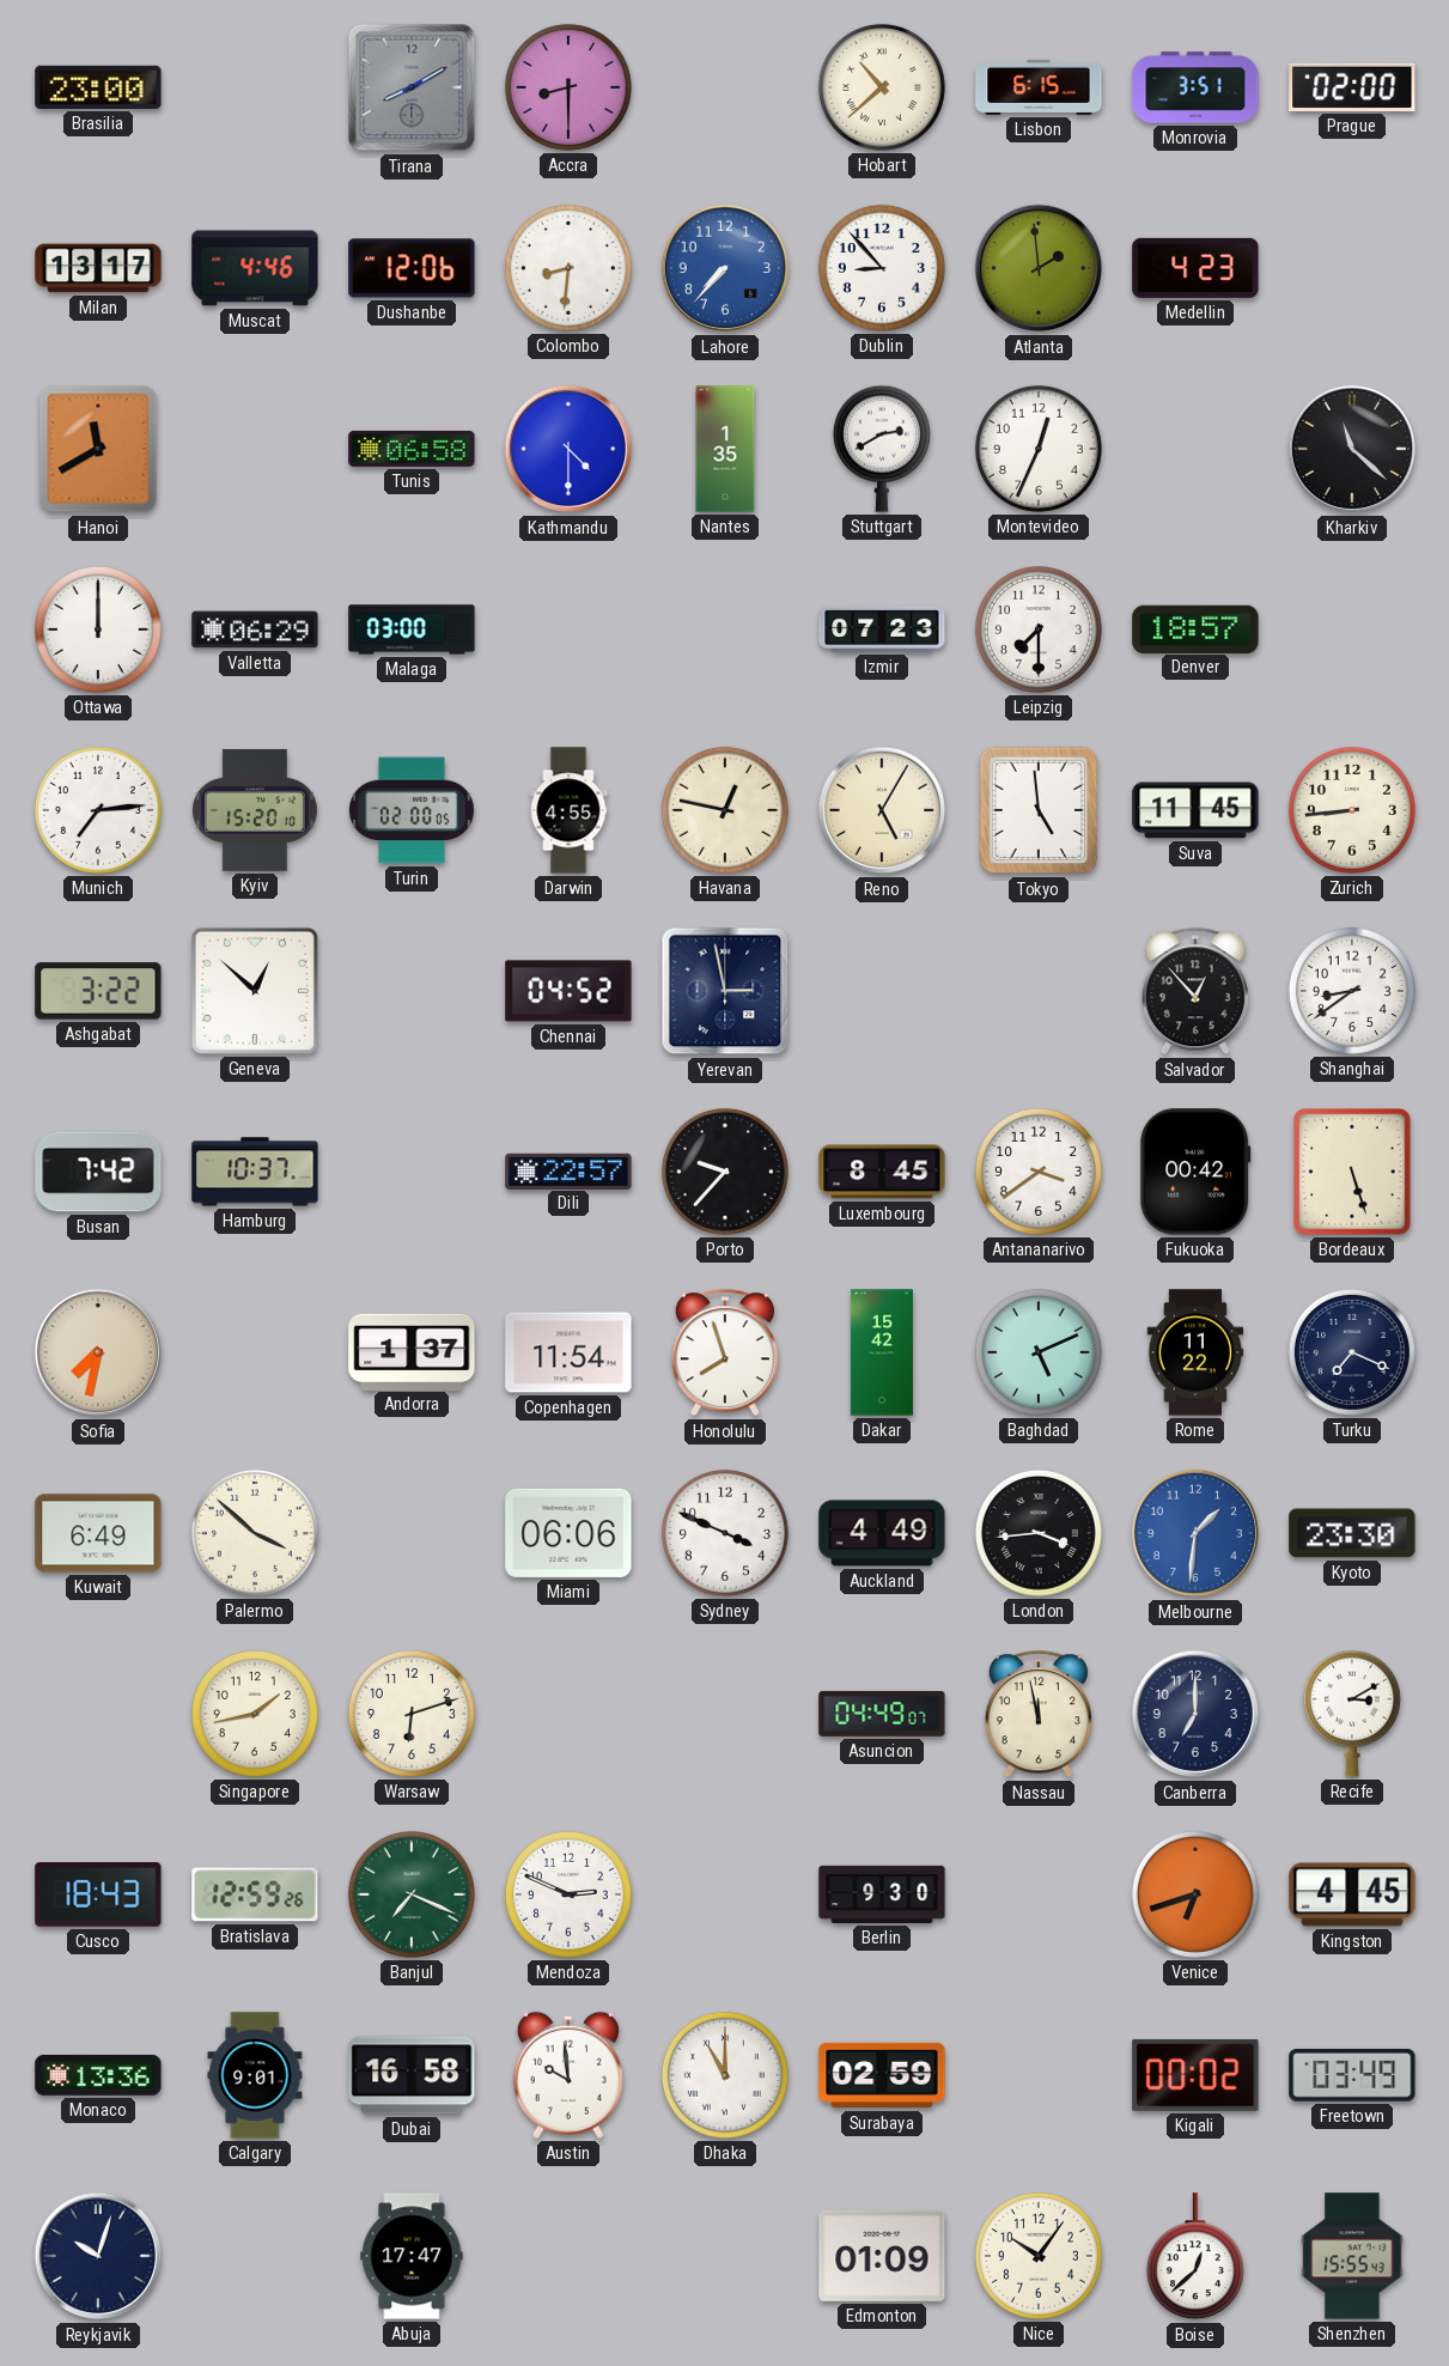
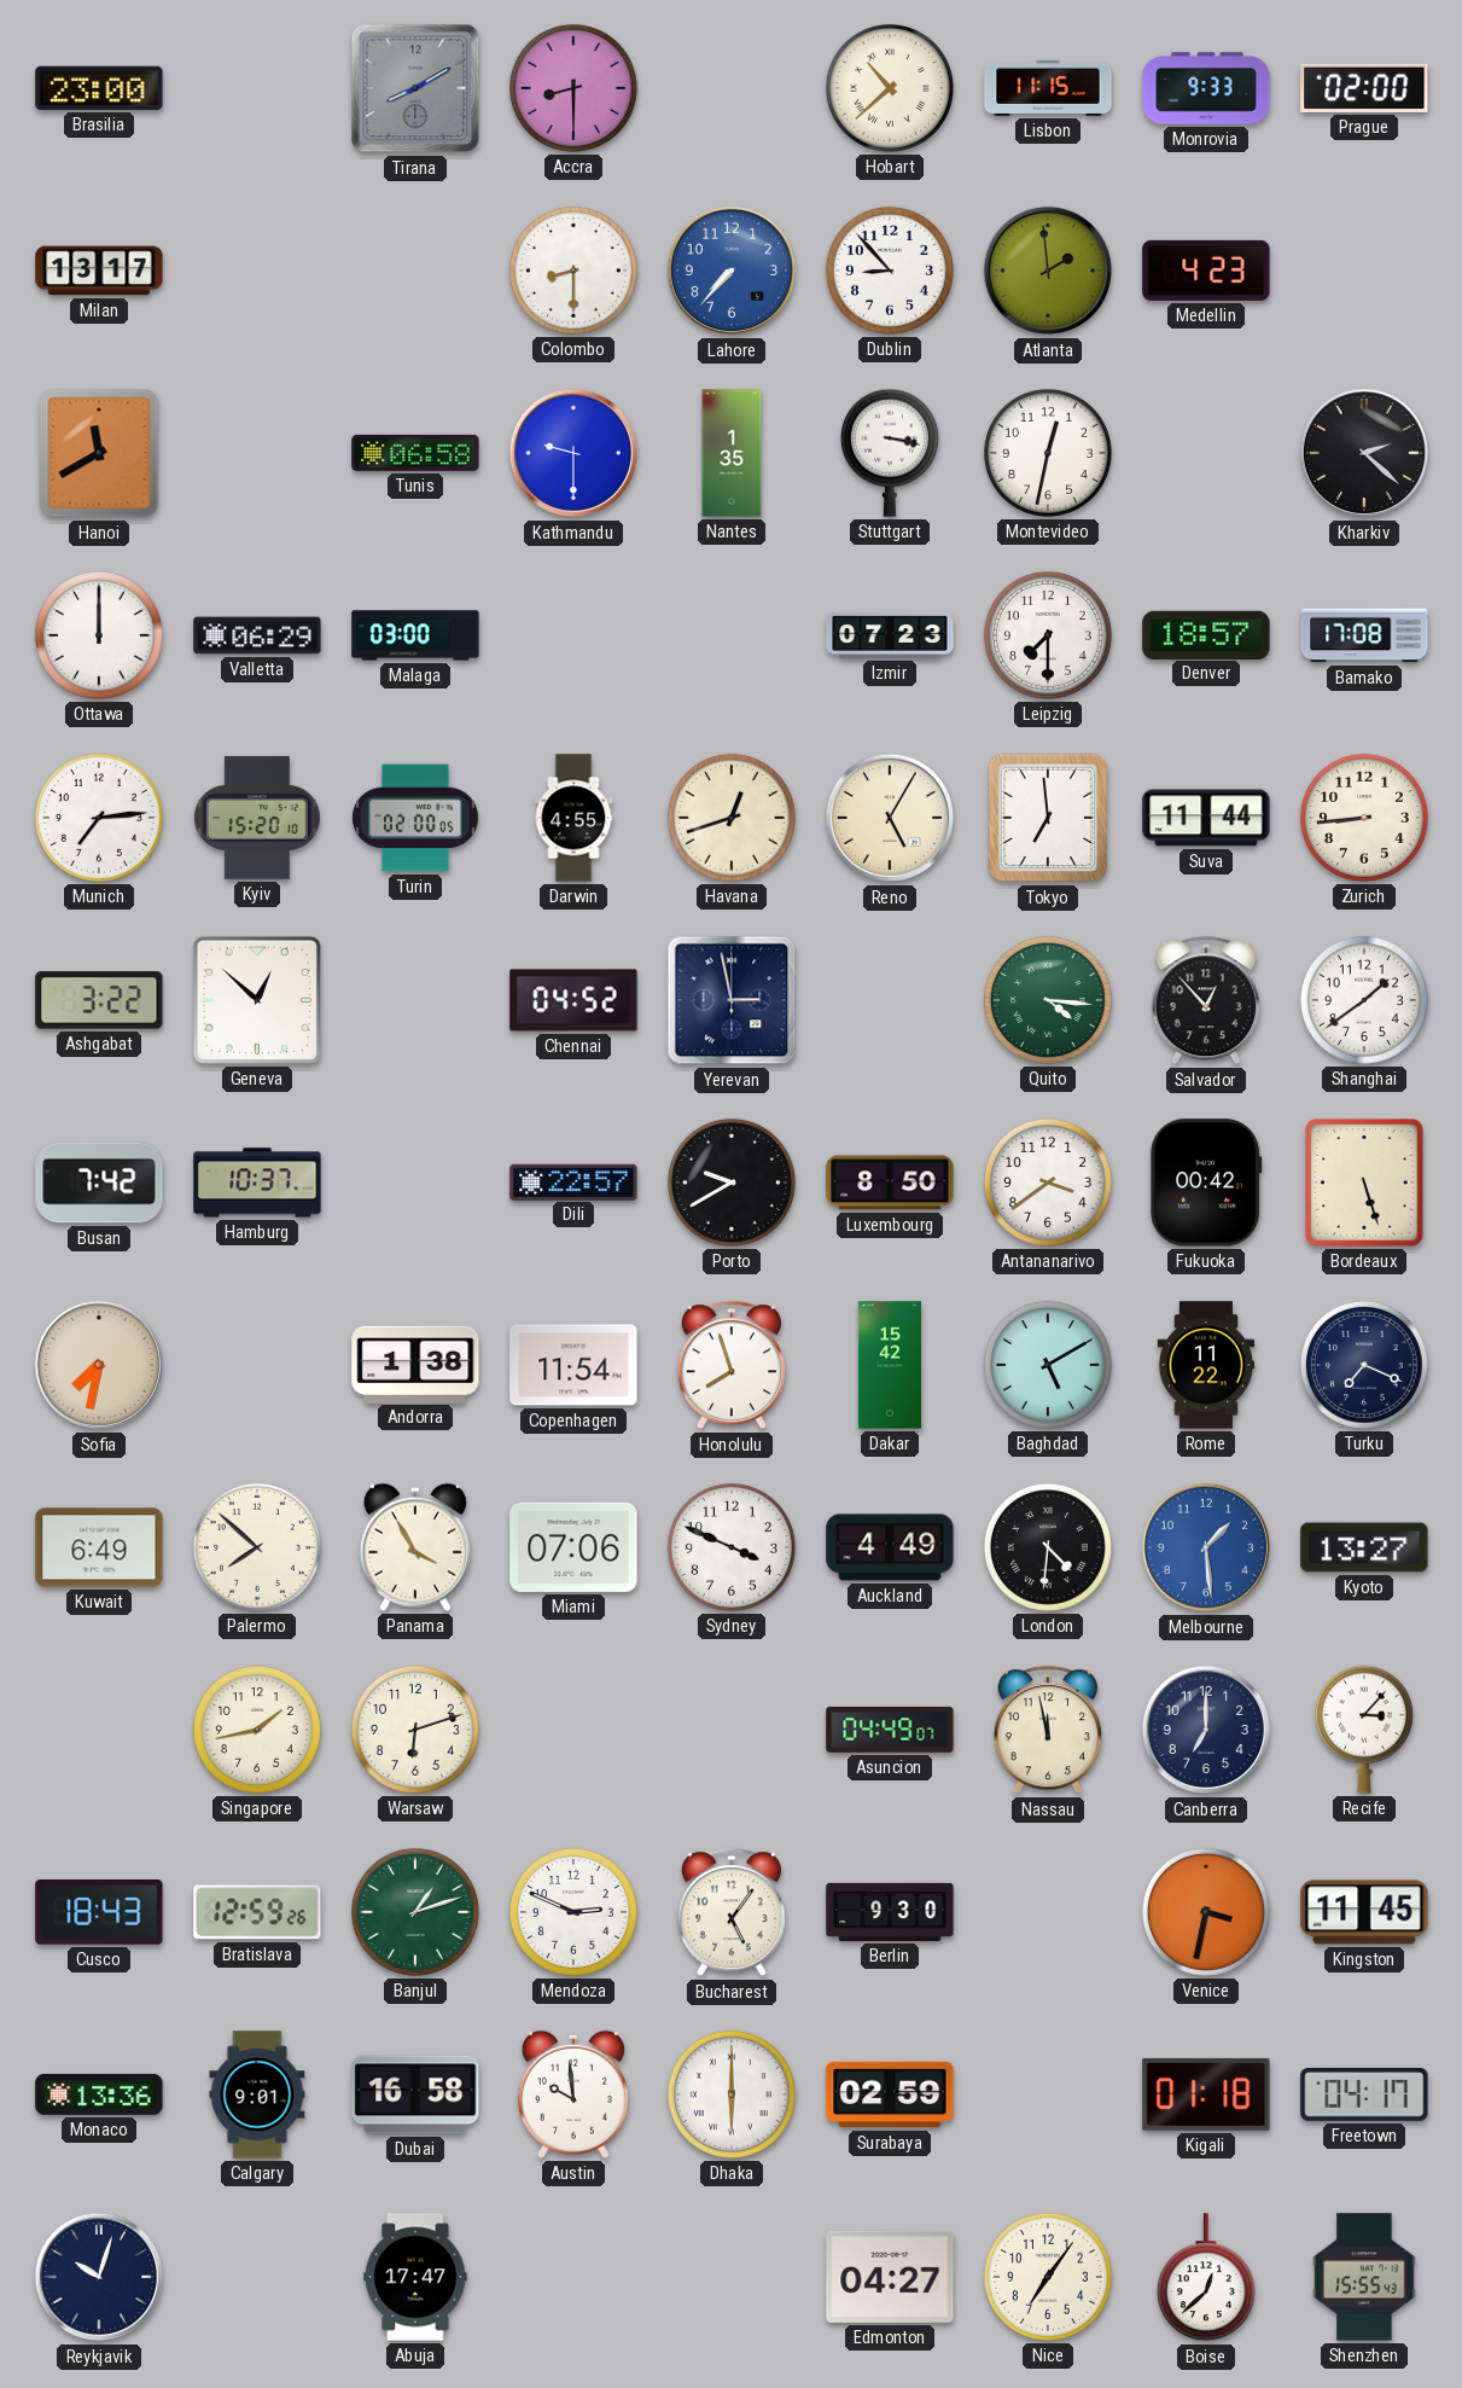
Lisbon: 6:15 -> 11:15
Monrovia: 3:51 -> 9:33
Muscat: 4:46 -> none
Dushanbe: 12:06 -> none
Colombo: 8:31 -> 8:30
Kathmandu: 4:30 -> 9:30
Stuttgart: 2:40 -> 3:17
Montevideo: 12:34 -> 12:32
Kharkiv: 11:22 -> 2:22
Bamako: none -> 17:08
Havana: 12:47 -> 12:42
Tokyo: 4:59 -> 6:59
Suva: 11:45 -> 11:44
Quito: none -> 4:16
Shanghai: 8:39 -> 1:39
Porto: 9:37 -> 9:40
Luxembourg: 8:45 -> 8:50
Andorra: 1:37 -> 1:38
Baghdad: 5:11 -> 5:10
Palermo: 3:52 -> 7:52
Panama: none -> 3:55
Miami: 06:06 -> 07:06
London: 3:44 -> 4:31
Melbourne: 1:31 -> 1:29
Kyoto: 23:30 -> 13:27
Recife: 3:10 -> 3:07
Banjul: 7:19 -> 1:12
Bucharest: none -> 5:06
Venice: 6:42 -> 3:32
Kingston: 4:45 -> 11:45
Dhaka: 11:00 -> 6:00
Kigali: 00:02 -> 01:18
Freetown: 03:49 -> 04:17
Edmonton: 01:09 -> 04:27
Nice: 10:06 -> 7:06
